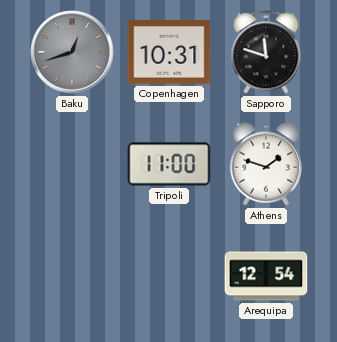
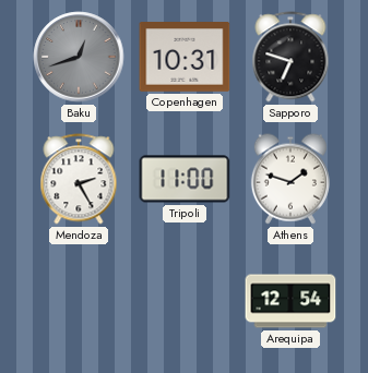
Sapporo: 11:48 -> 6:48
Mendoza: none -> 2:25
